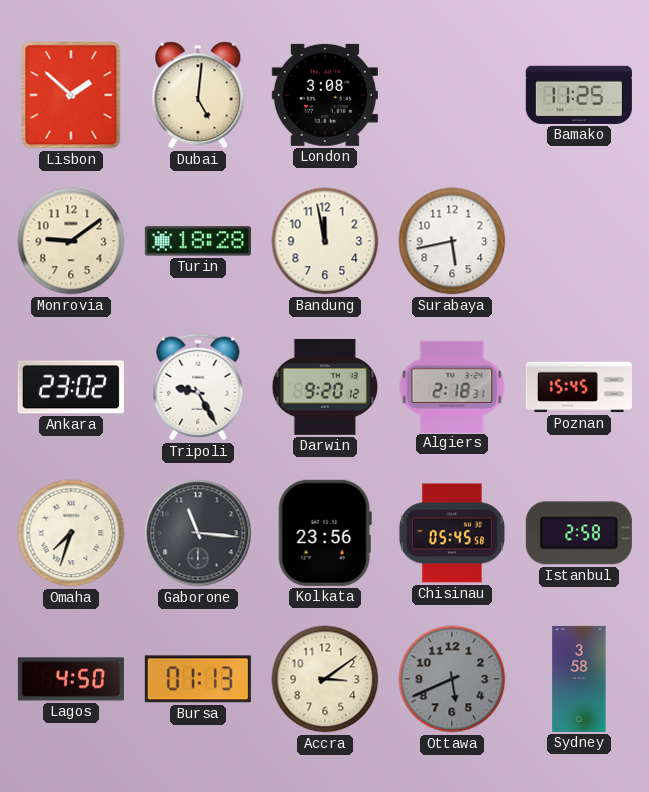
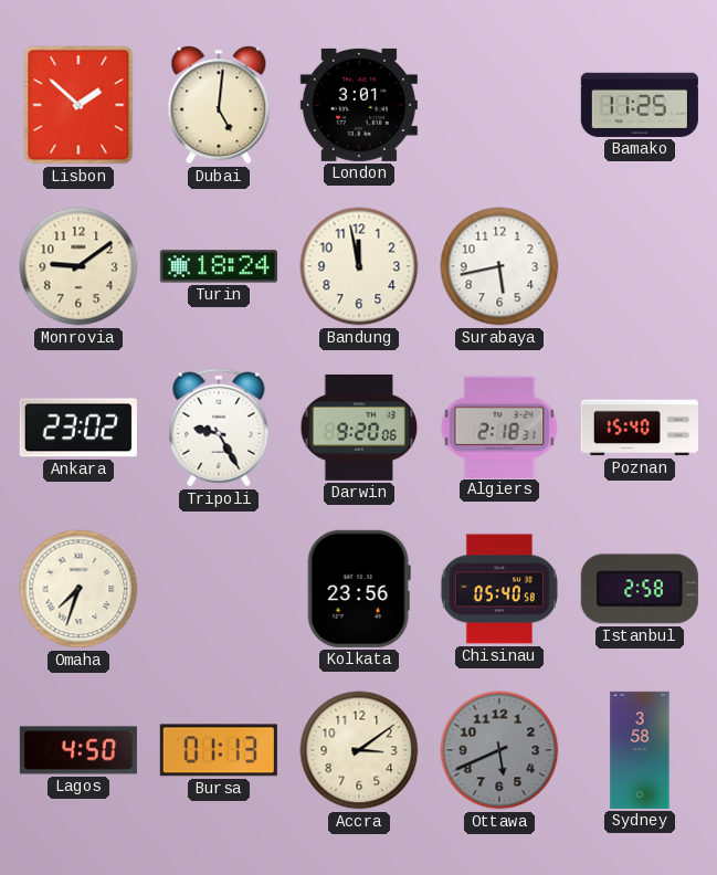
London: 3:08 -> 3:01
Turin: 18:28 -> 18:24
Darwin: 9:20:12 -> 9:20:06
Poznan: 15:45 -> 15:40
Gaborone: 11:16 -> none
Chisinau: 05:45 -> 05:40
